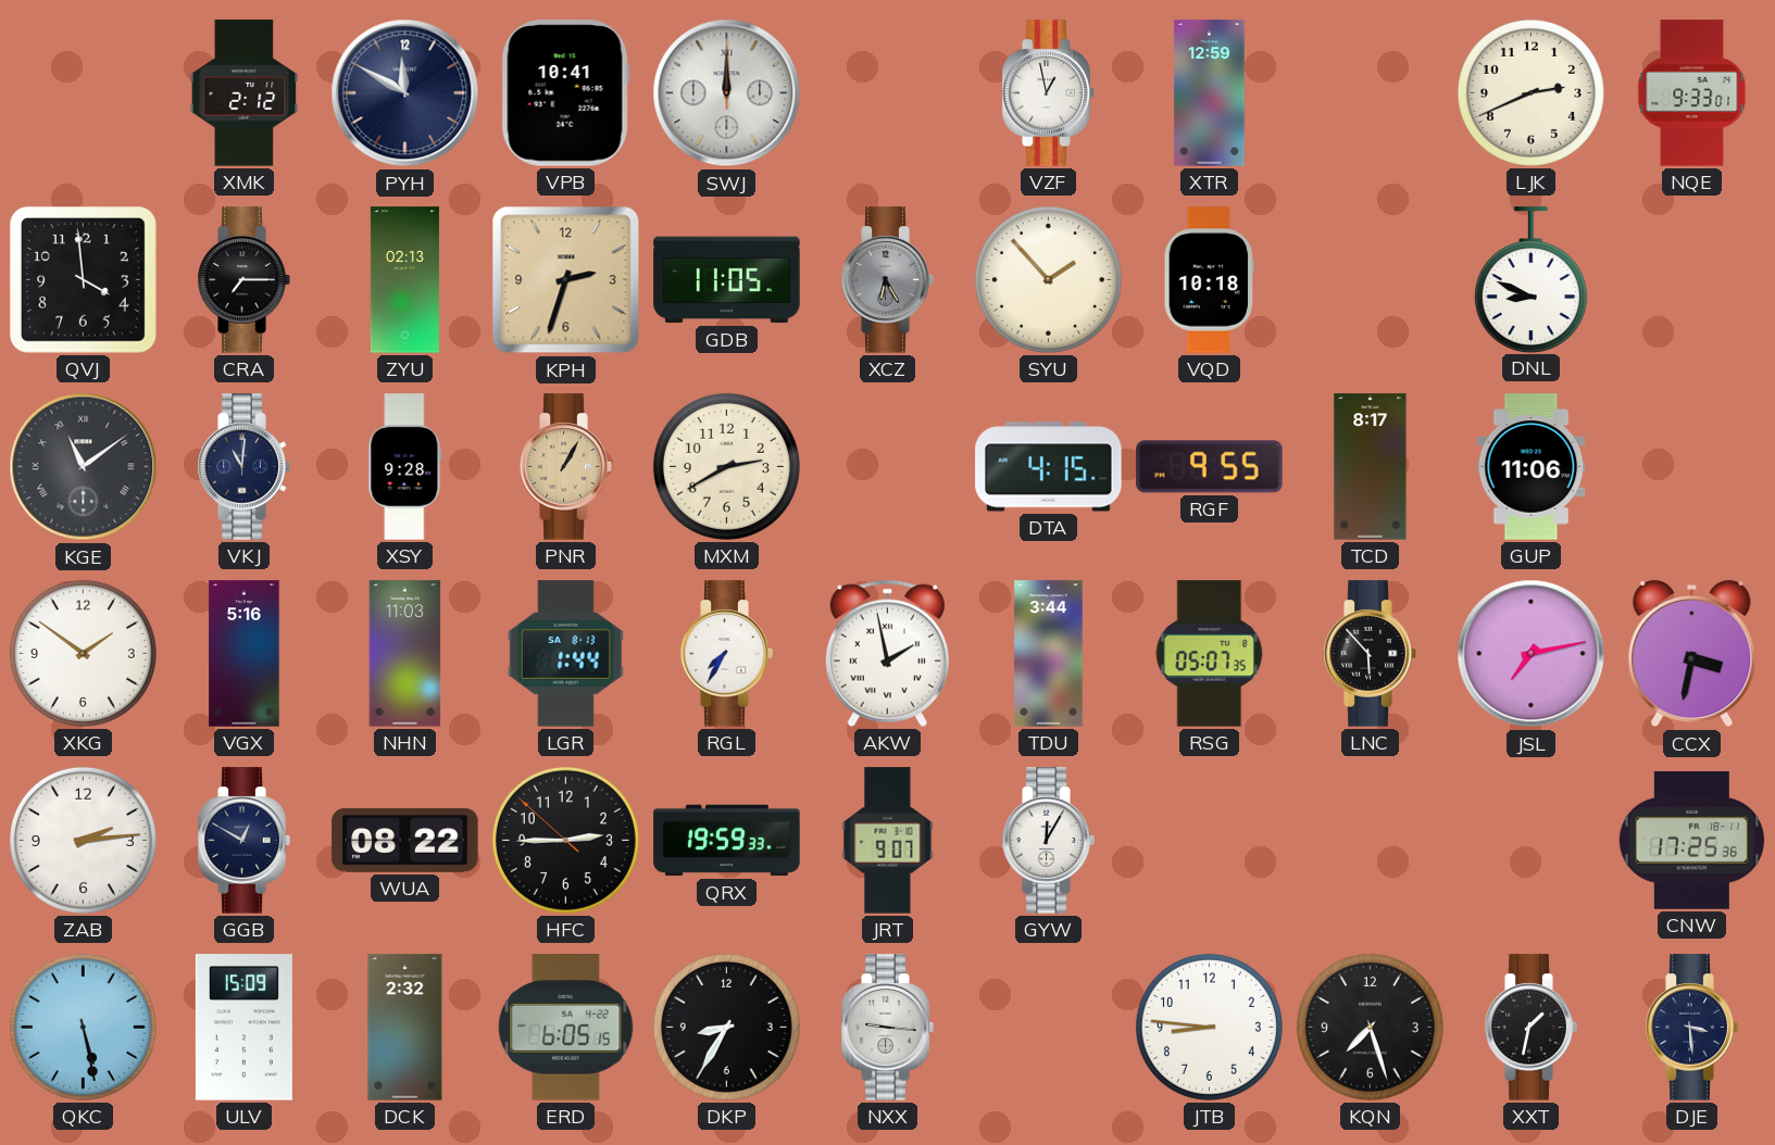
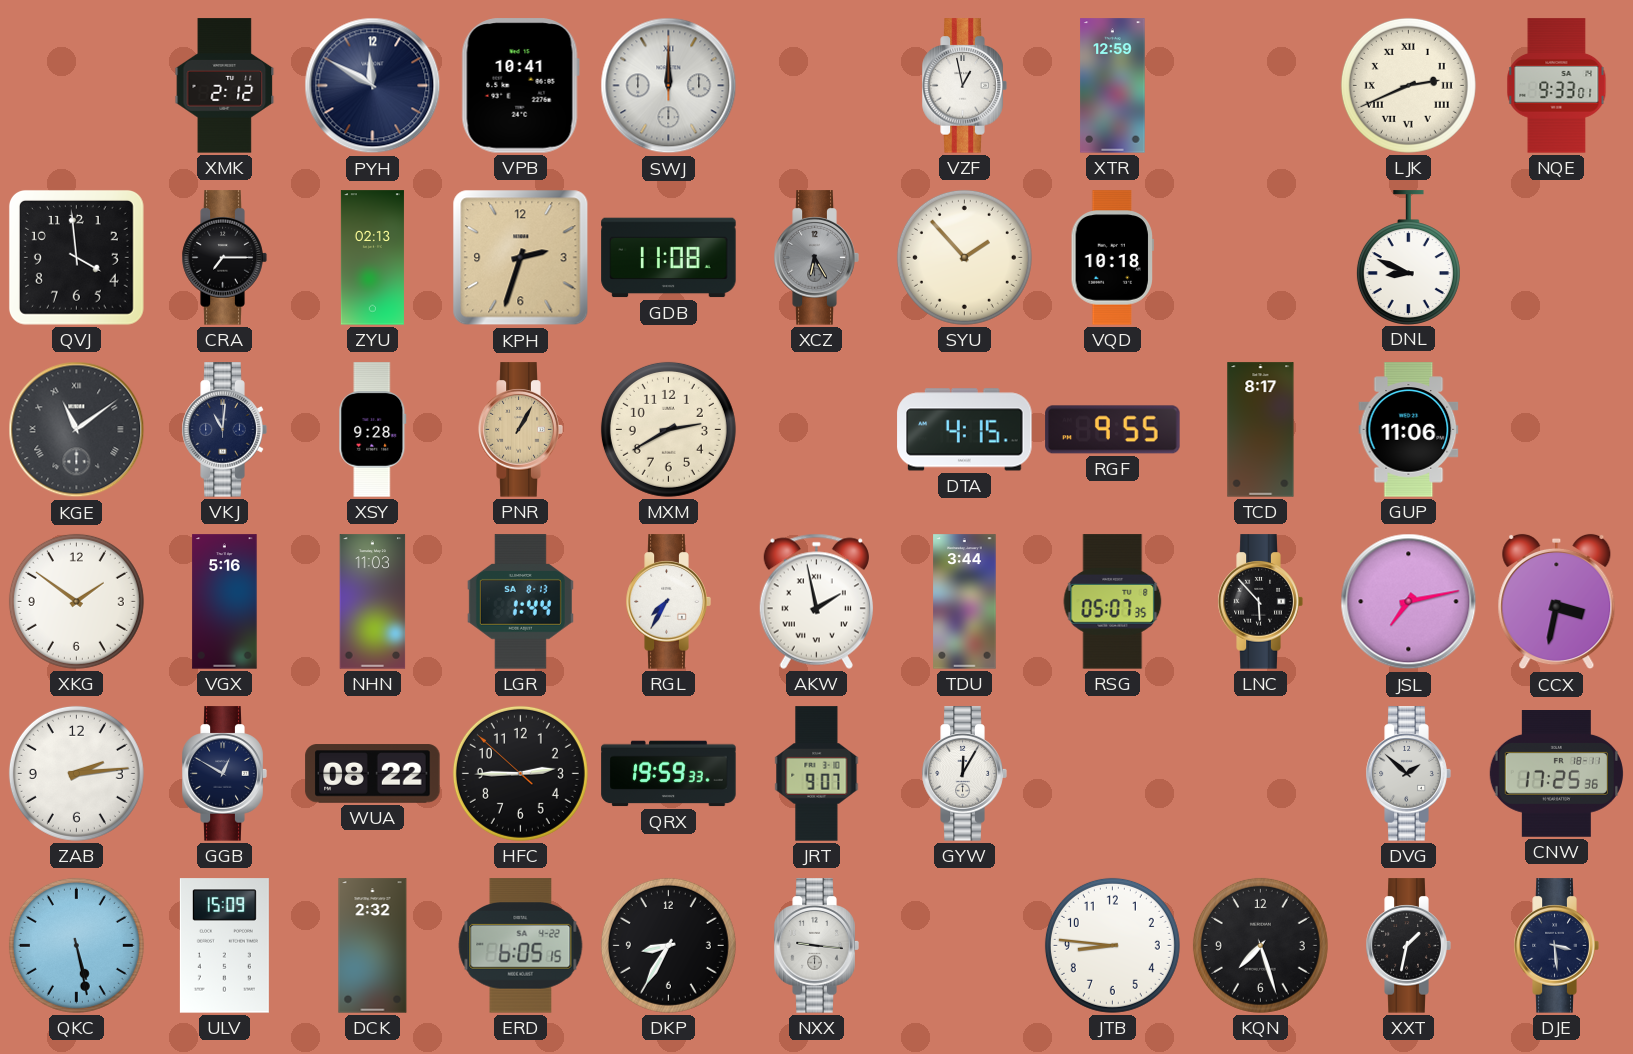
LJK numerals: Arabic -> Roman
GDB: 11:05 -> 11:08
DVG: none -> 1:52
